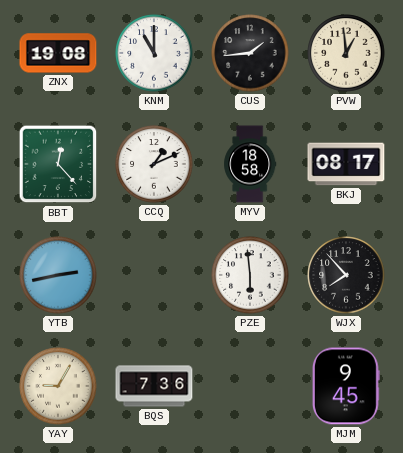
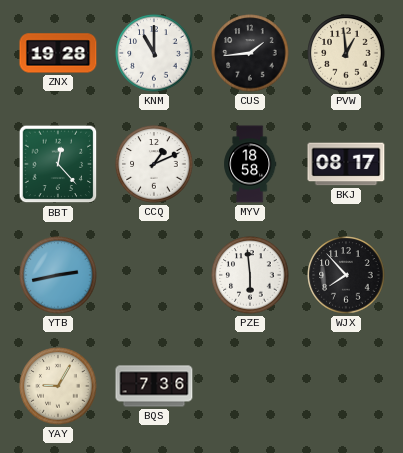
ZNX: 19:08 -> 19:28
MJM: 9:45 -> none
